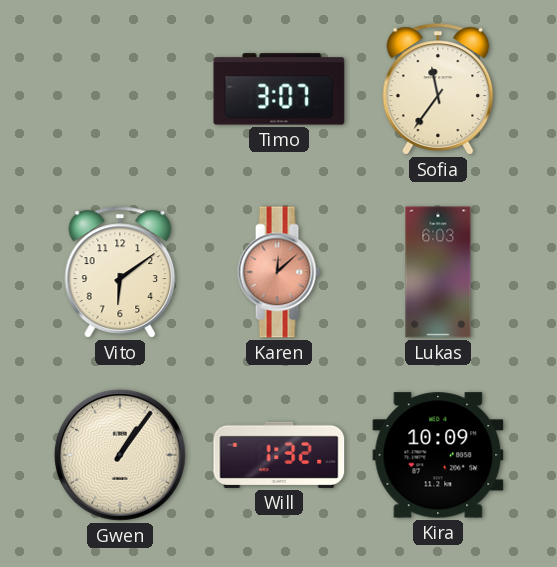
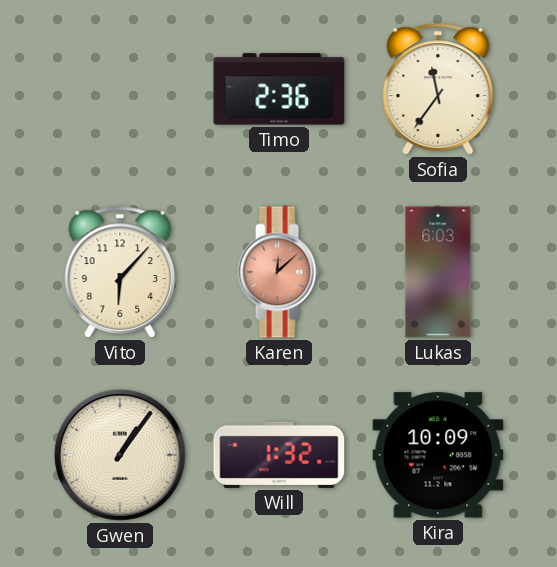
Timo: 3:07 -> 2:36
Vito: 6:09 -> 6:07
